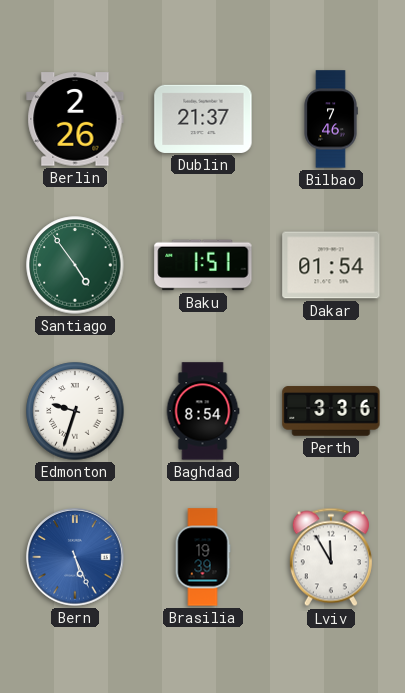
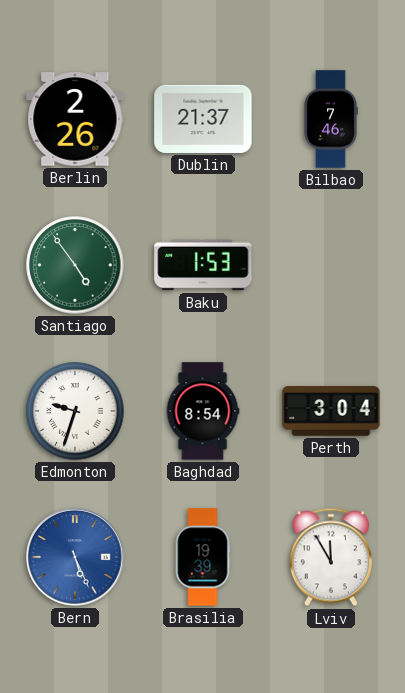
Baku: 1:51 -> 1:53
Dakar: 01:54 -> none
Perth: 3:36 -> 3:04
